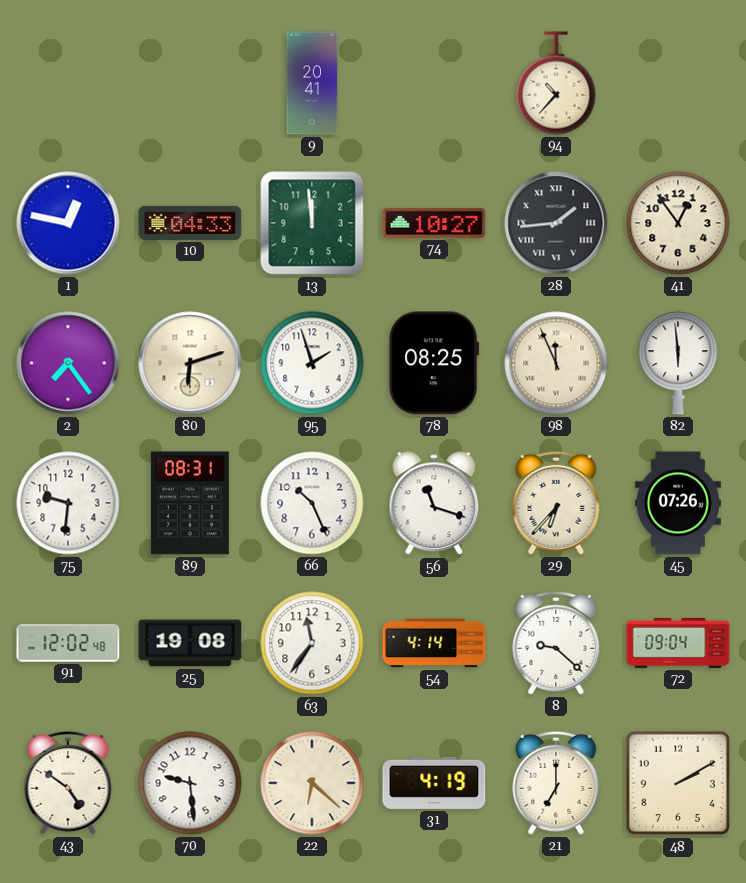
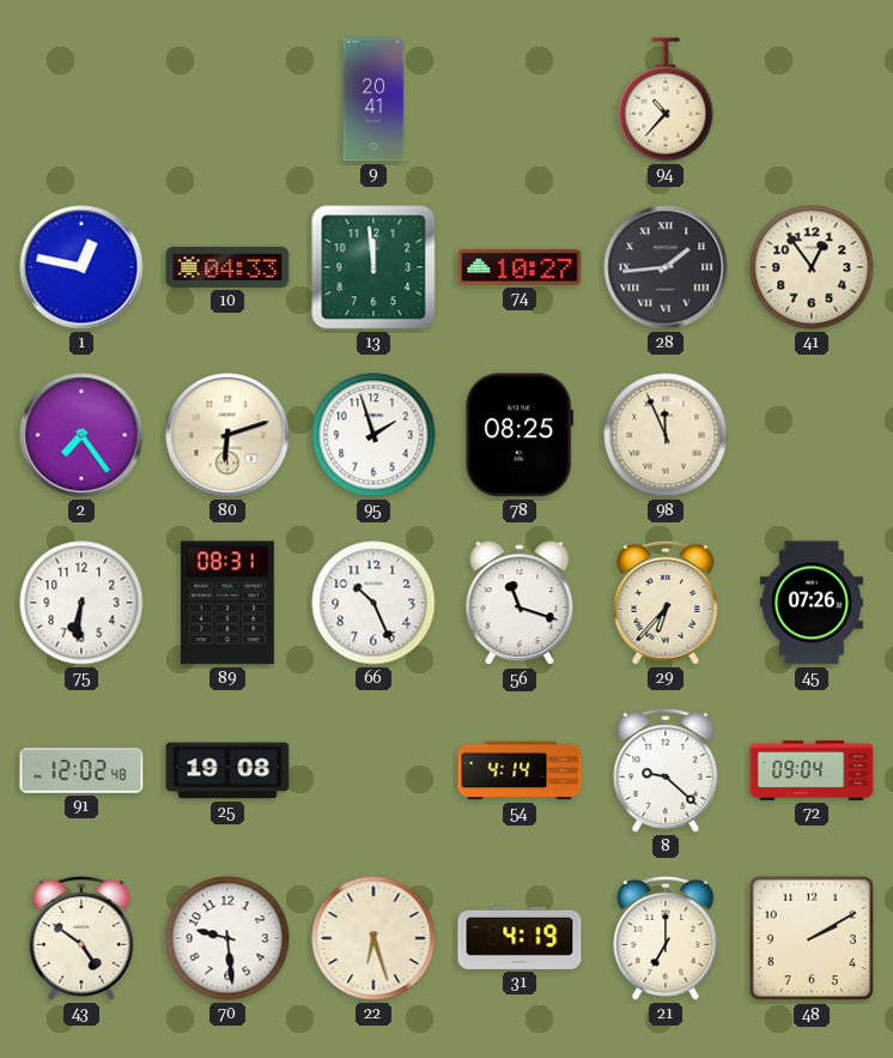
82: 5:59 -> none
75: 9:31 -> 6:31
63: 11:36 -> none
22: 6:22 -> 6:27
